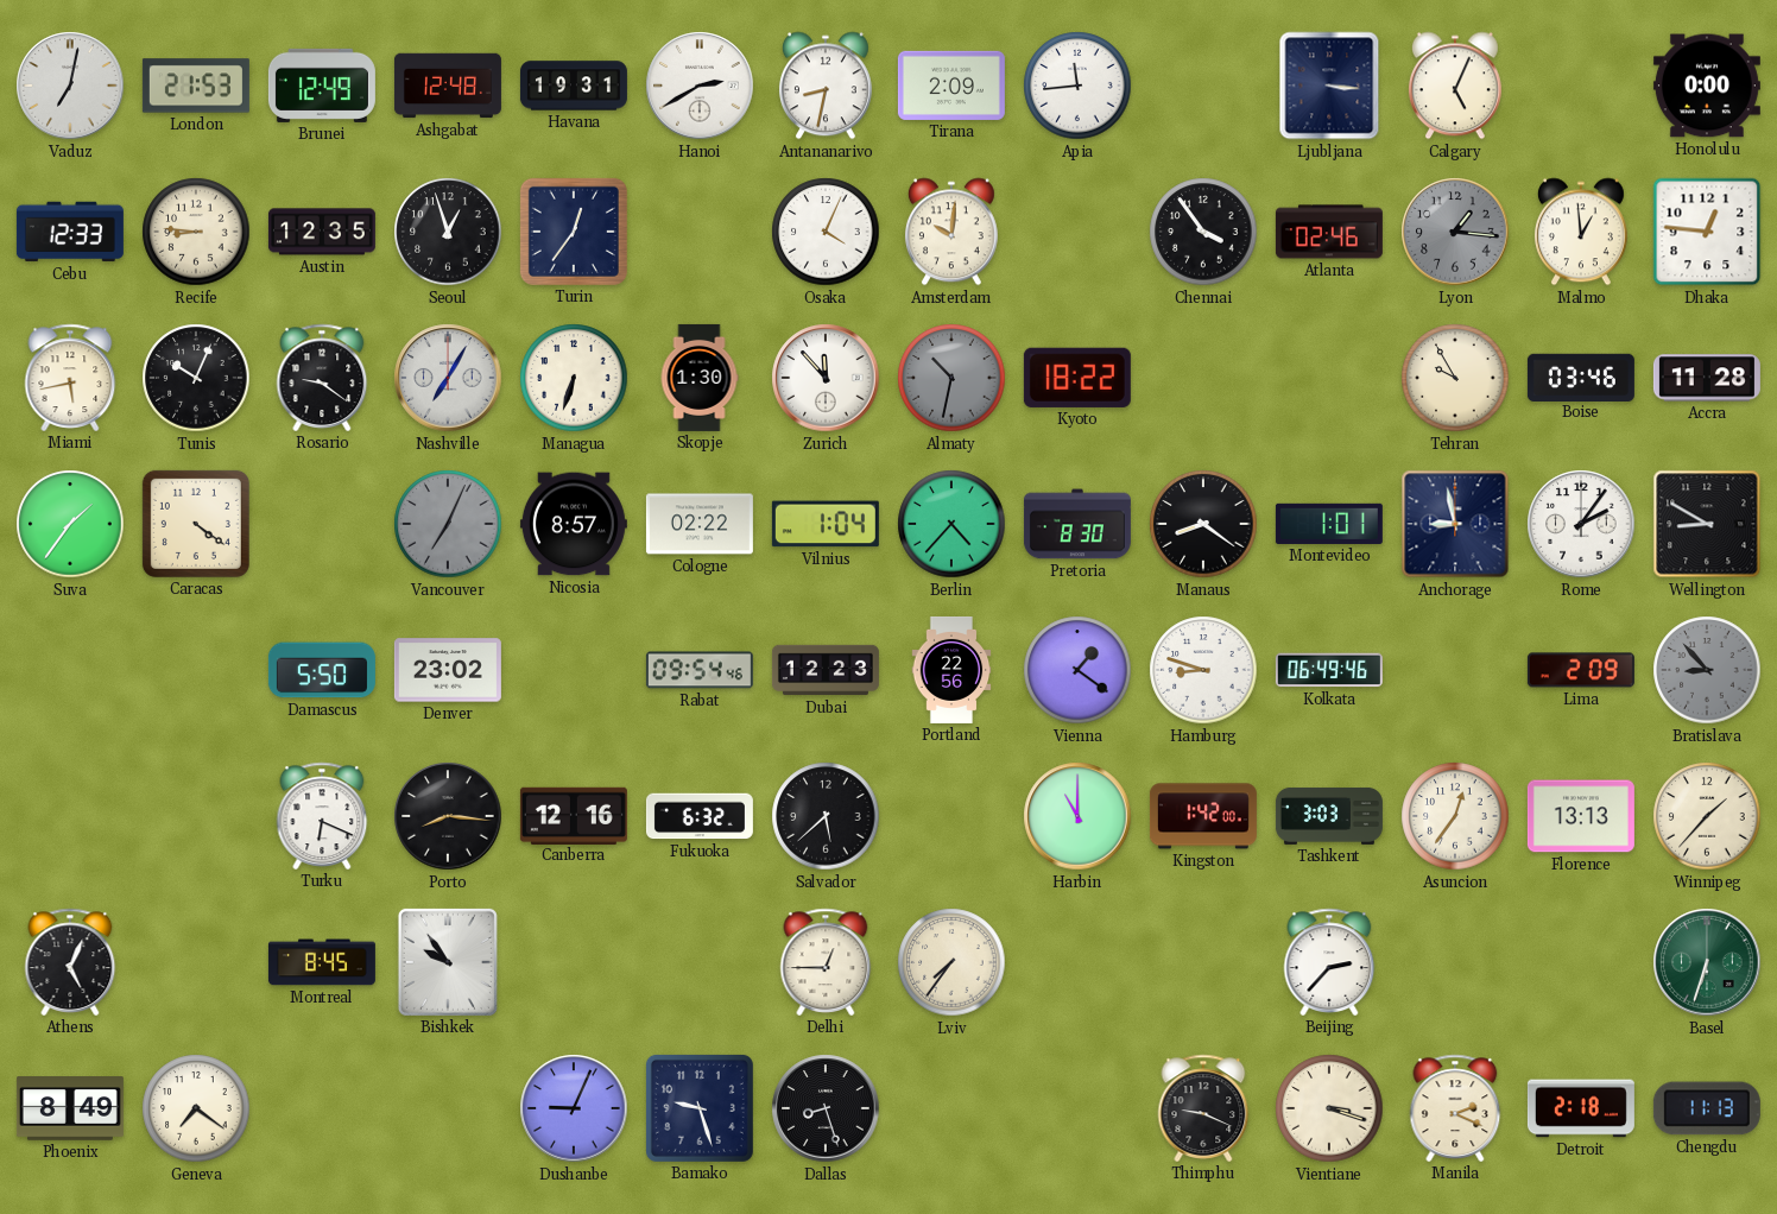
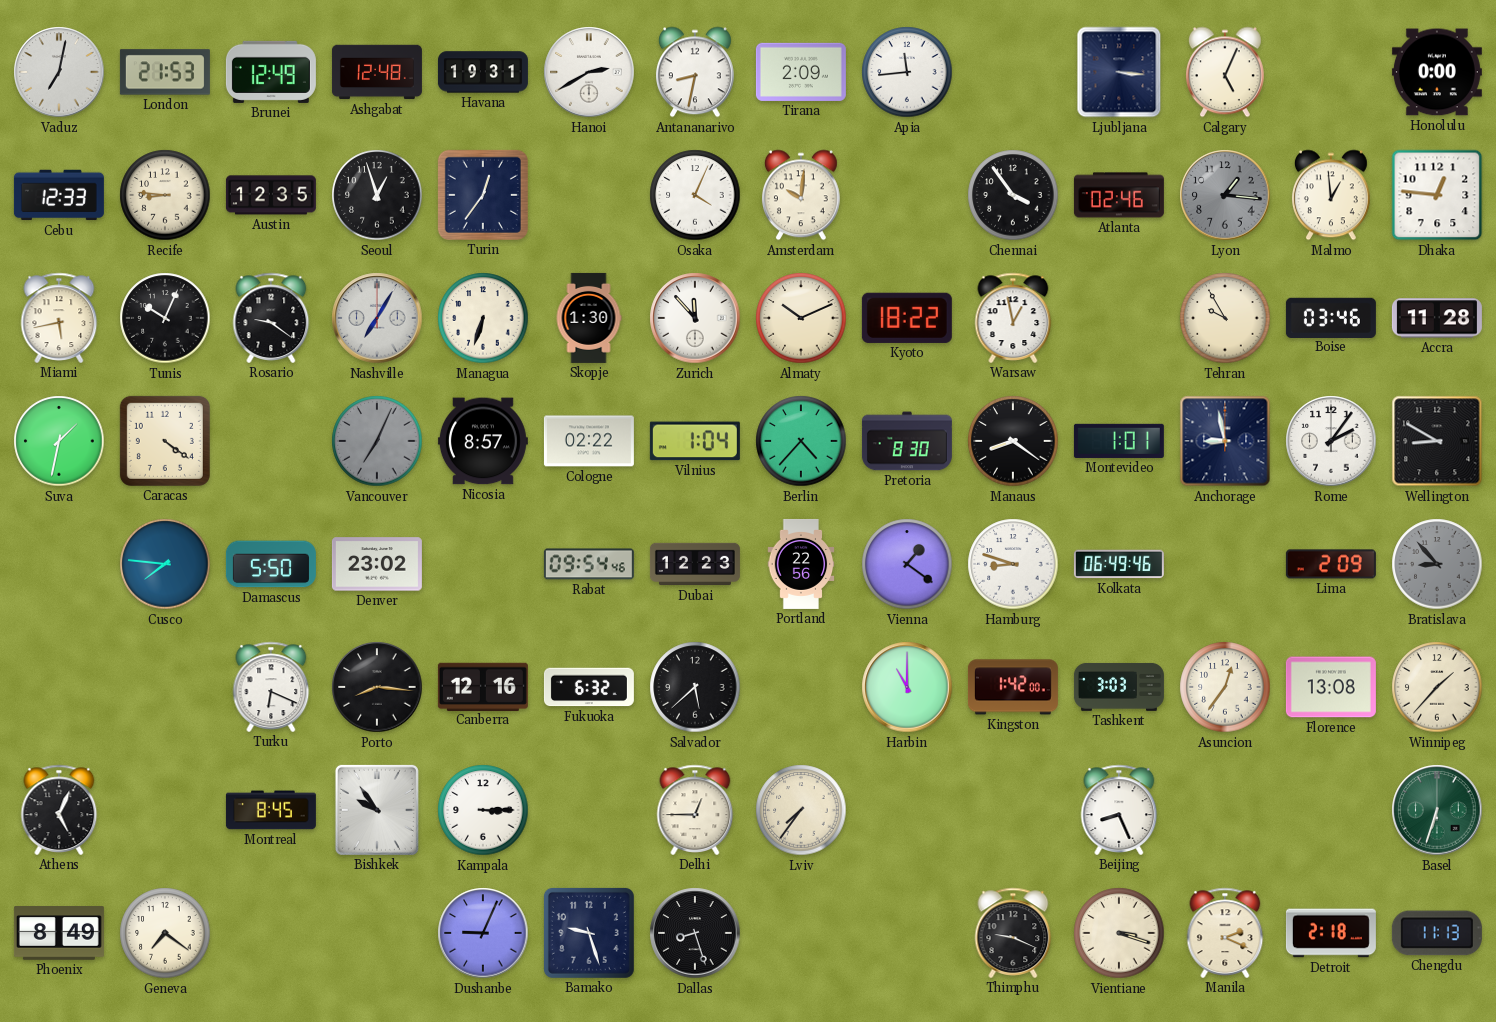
Almaty: 10:32 -> 10:11
Almaty dial: grey -> cream
Warsaw: none -> 12:58
Suva: 1:36 -> 1:32
Cusco: none -> 7:46
Florence: 13:13 -> 13:08
Kampala: none -> 3:15
Beijing: 2:37 -> 8:26
